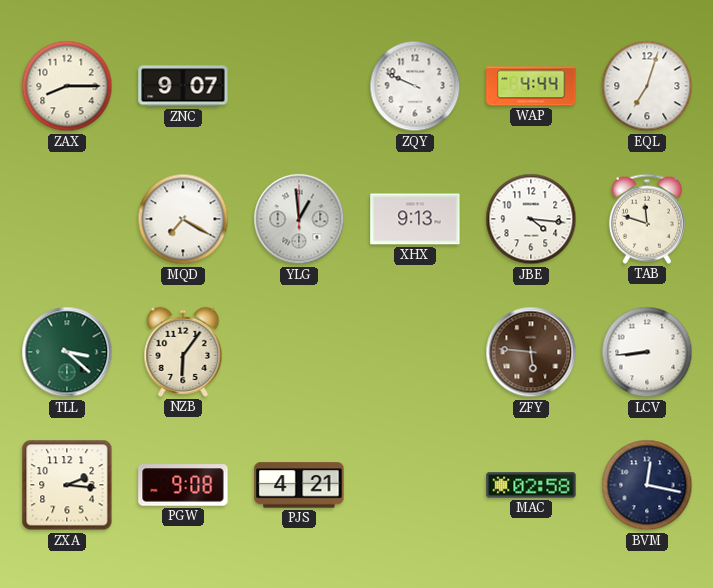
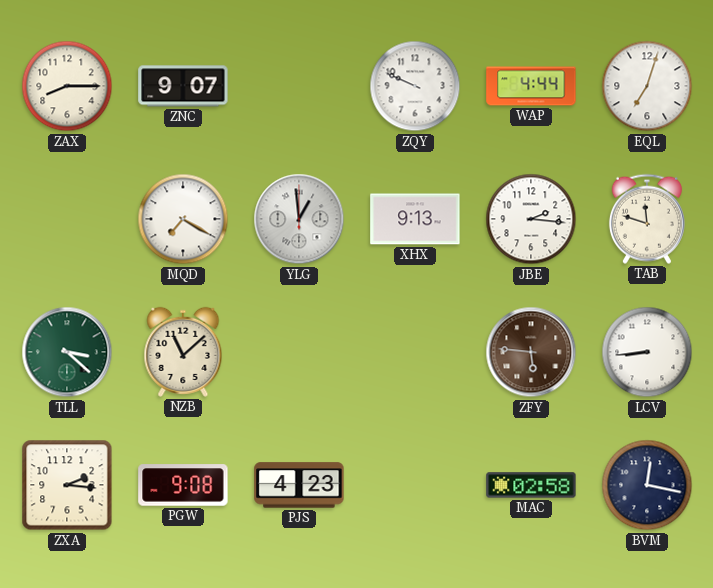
JBE: 4:16 -> 2:16
NZB: 6:06 -> 11:08
PJS: 4:21 -> 4:23
